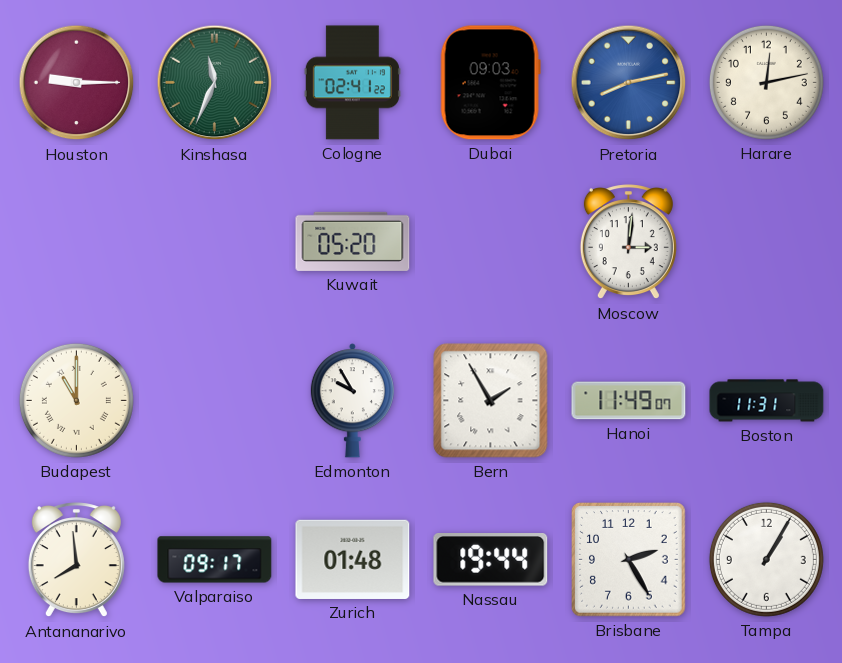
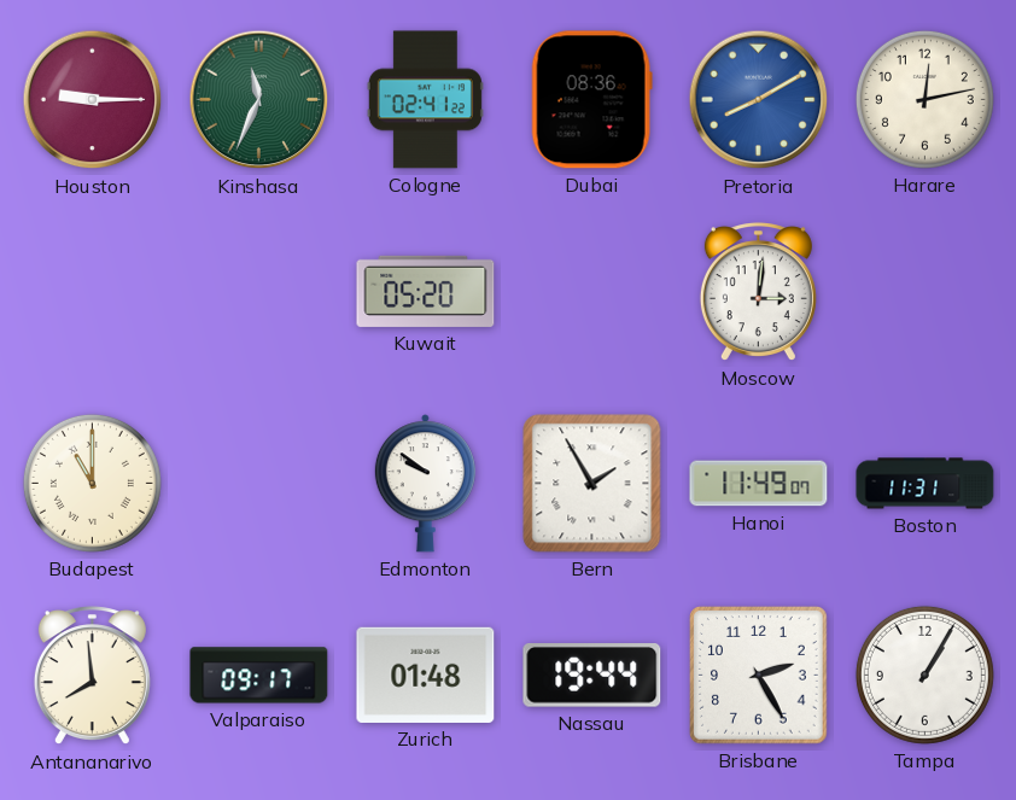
Dubai: 09:03 -> 08:36
Pretoria: 8:13 -> 8:10
Edmonton: 9:55 -> 9:51
